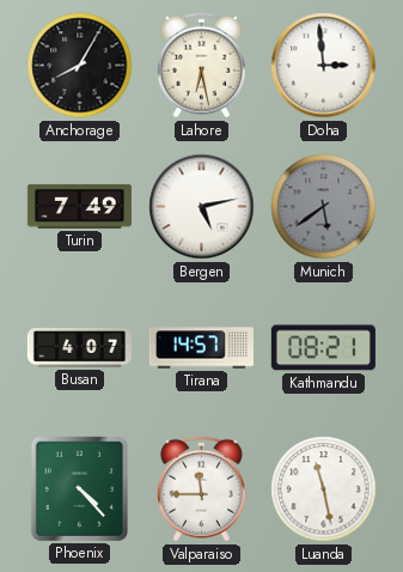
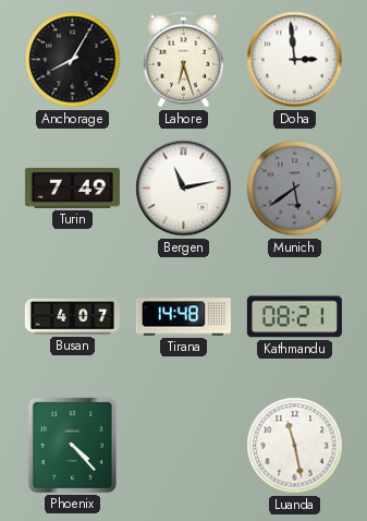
Lahore: 6:28 -> 6:27
Bergen: 5:13 -> 11:13
Tirana: 14:57 -> 14:48
Valparaiso: 11:45 -> none
